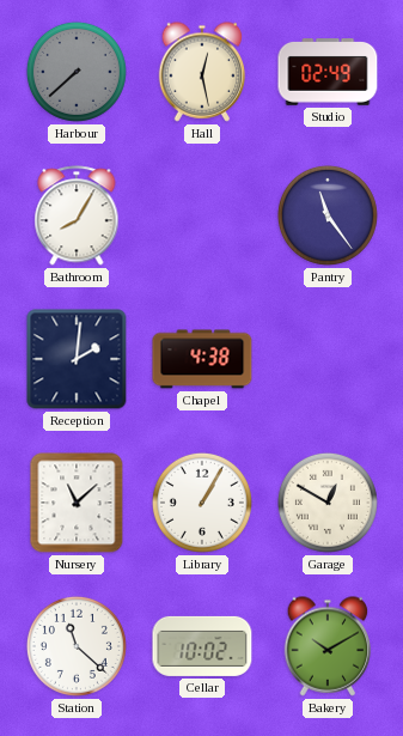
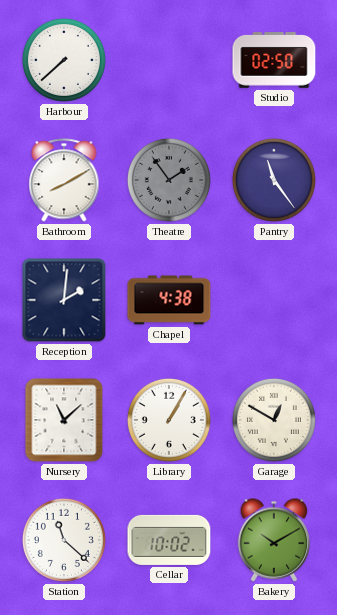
Harbour dial: grey -> white
Hall: 12:28 -> none
Studio: 02:49 -> 02:50
Bathroom: 8:05 -> 8:10
Theatre: none -> 1:54
